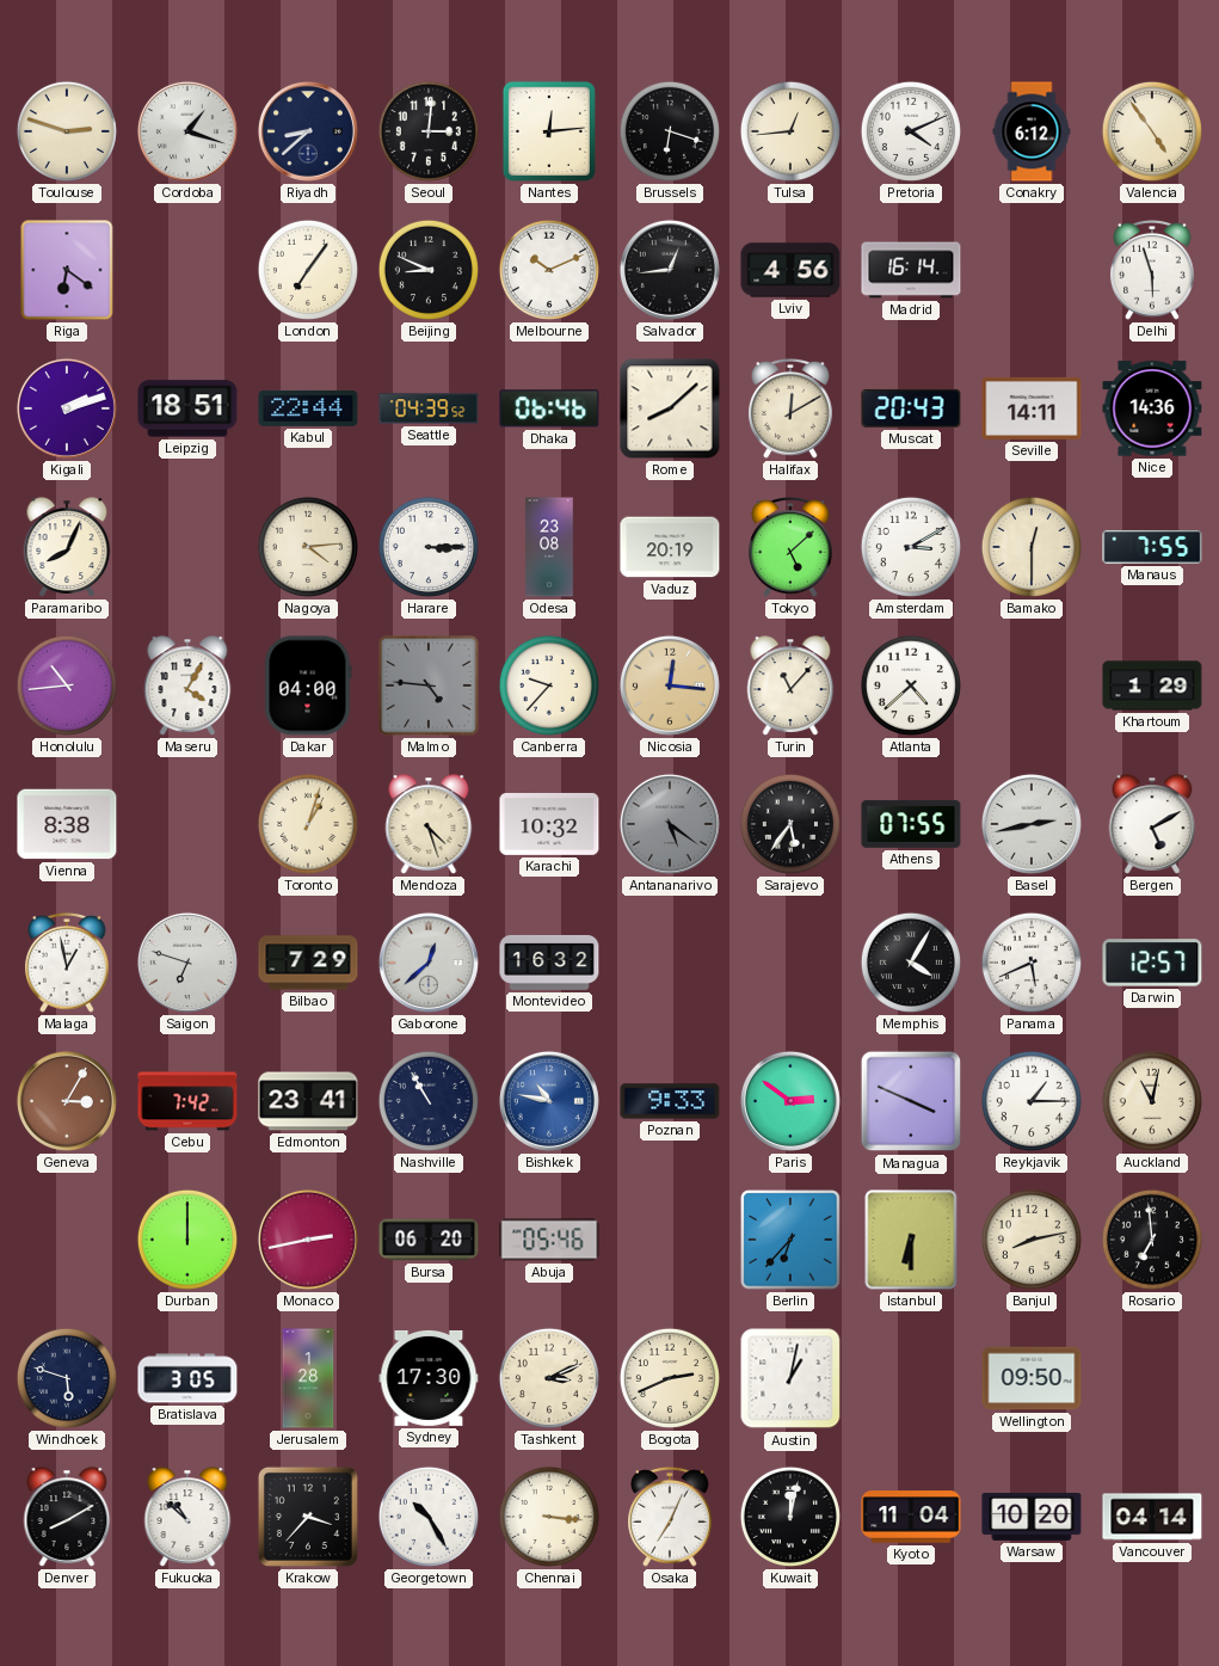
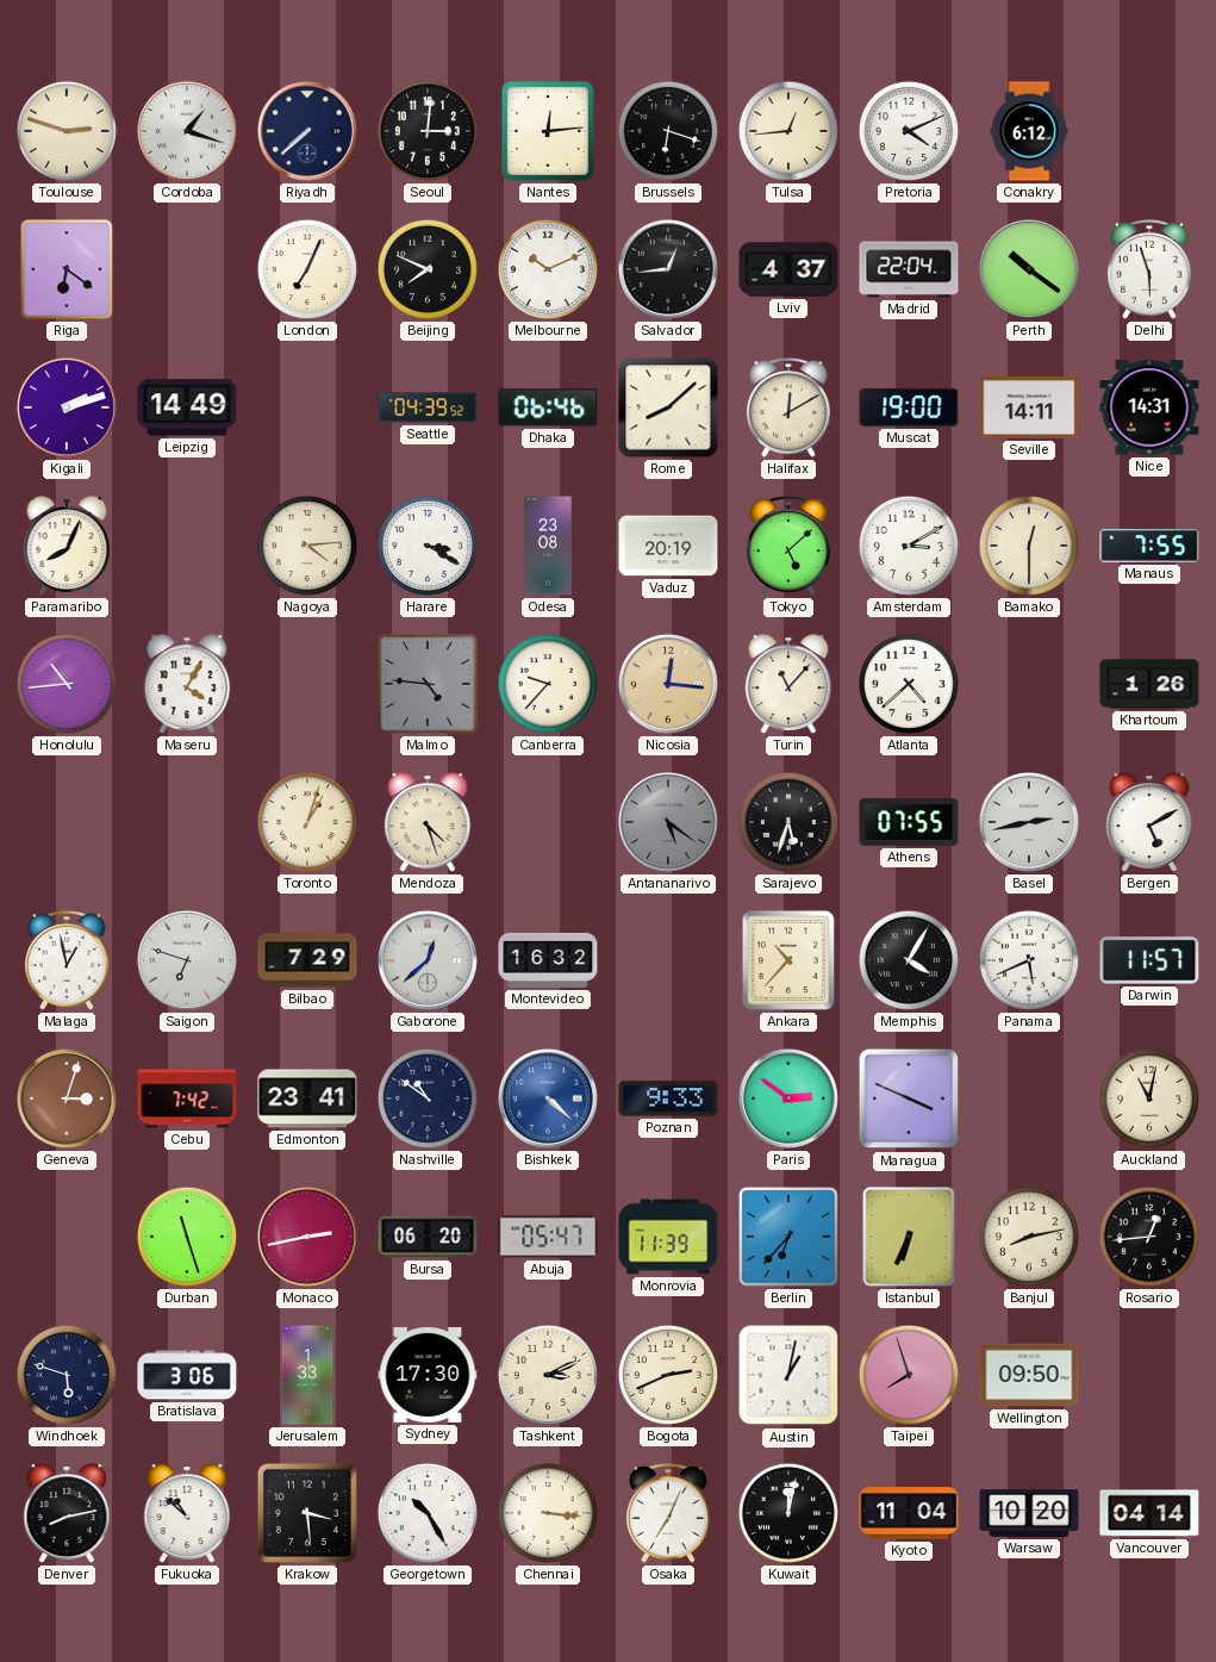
Riyadh: 8:38 -> 7:38
Valencia: 4:54 -> none
London: 7:06 -> 7:04
Beijing: 8:49 -> 7:49
Lviv: 4:56 -> 4:37
Madrid: 16:14 -> 22:04
Perth: none -> 10:21
Leipzig: 18:51 -> 14:49
Kabul: 22:44 -> none
Muscat: 20:43 -> 19:00
Nice: 14:36 -> 14:31
Harare: 3:15 -> 3:20
Dakar: 04:00 -> none
Khartoum: 1:29 -> 1:26
Vienna: 8:38 -> none
Karachi: 10:32 -> none
Sarajevo: 5:36 -> 5:33
Ankara: none -> 10:37
Darwin: 12:57 -> 11:57
Geneva: 3:05 -> 3:03
Nashville: 10:55 -> 10:51
Bishkek: 10:47 -> 4:22
Reykjavik: 1:15 -> none
Durban: 12:00 -> 11:27
Abuja: 05:46 -> 05:47
Monrovia: none -> 11:39
Istanbul: 6:30 -> 6:34
Rosario: 6:59 -> 12:44
Bratislava: 3:05 -> 3:06
Jerusalem: 1:28 -> 1:33
Taipei: none -> 7:57
Denver: 8:10 -> 8:13
Krakow: 3:37 -> 3:29
